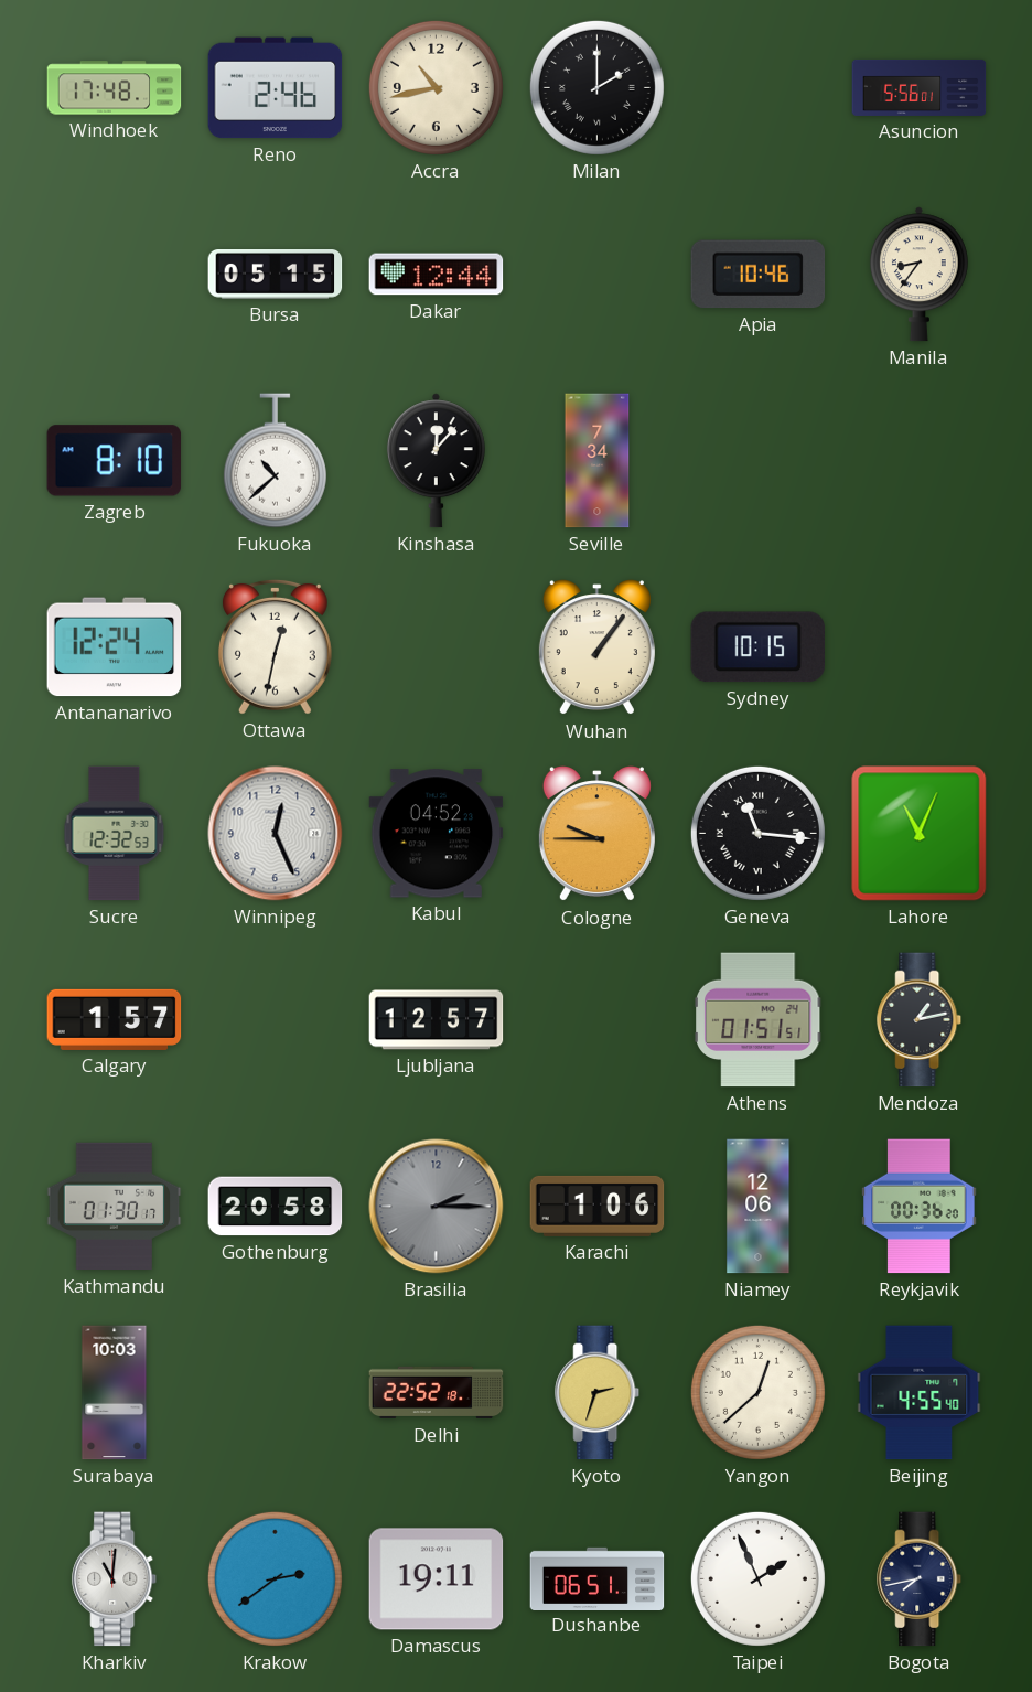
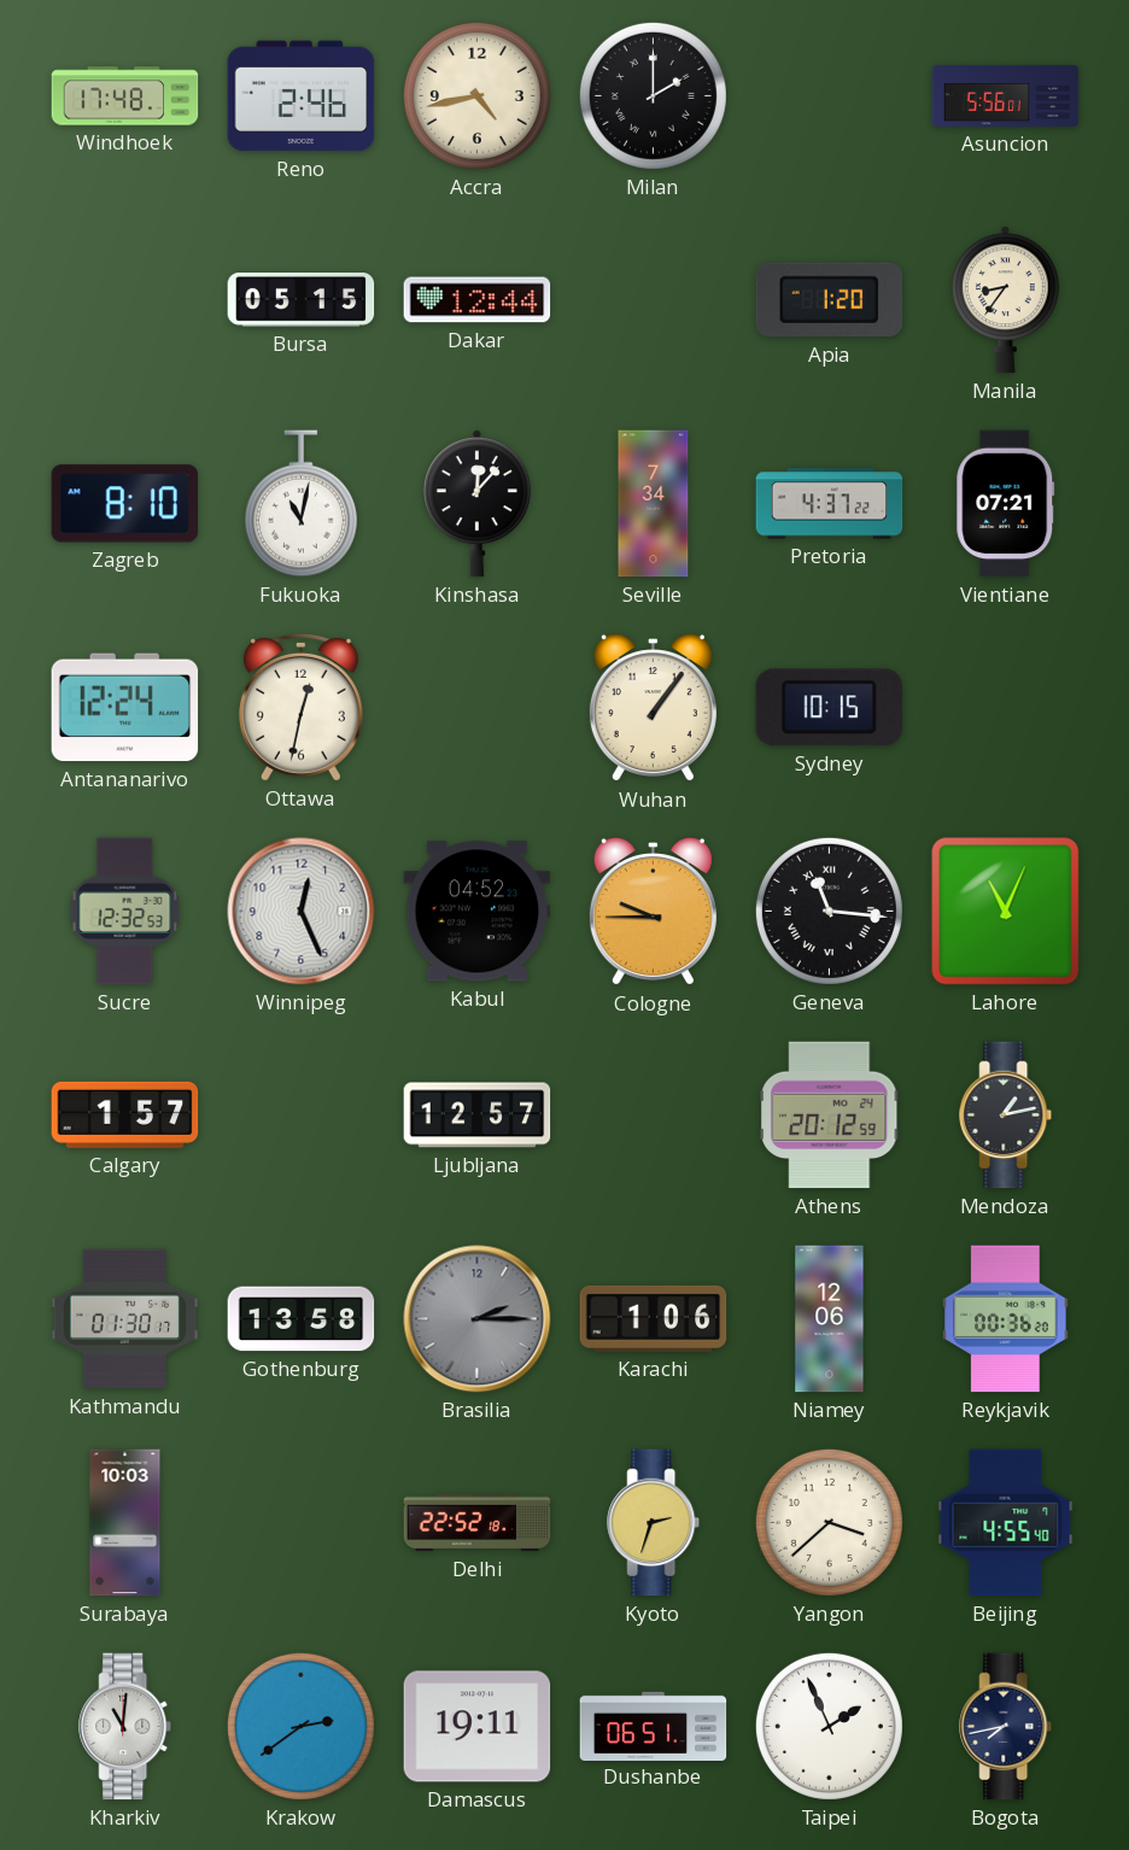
Accra: 10:43 -> 4:43
Apia: 10:46 -> 1:20
Fukuoka: 10:38 -> 11:02
Pretoria: none -> 4:37
Vientiane: none -> 07:21
Athens: 01:51 -> 20:12
Gothenburg: 20:58 -> 13:58
Yangon: 12:38 -> 3:38
